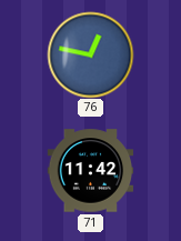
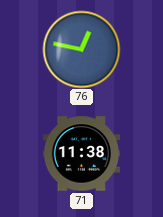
71: 11:42 -> 11:38
